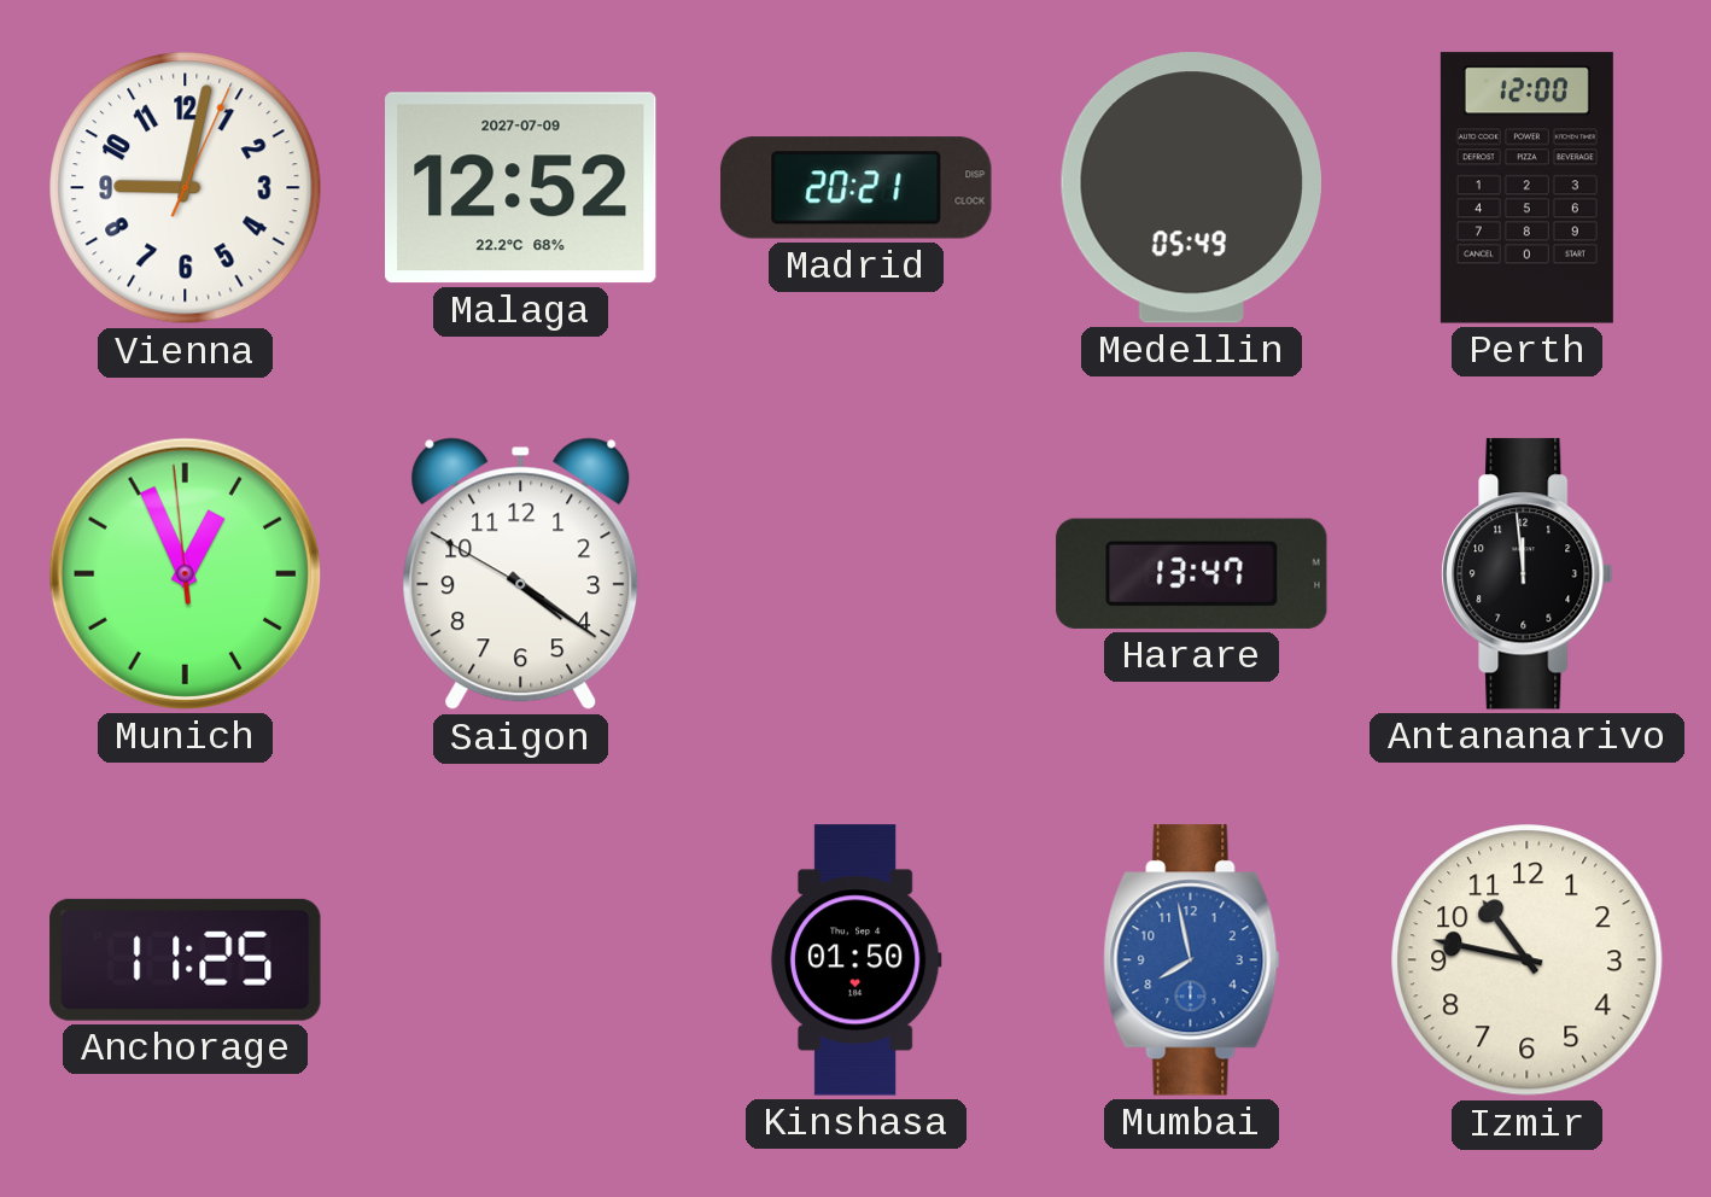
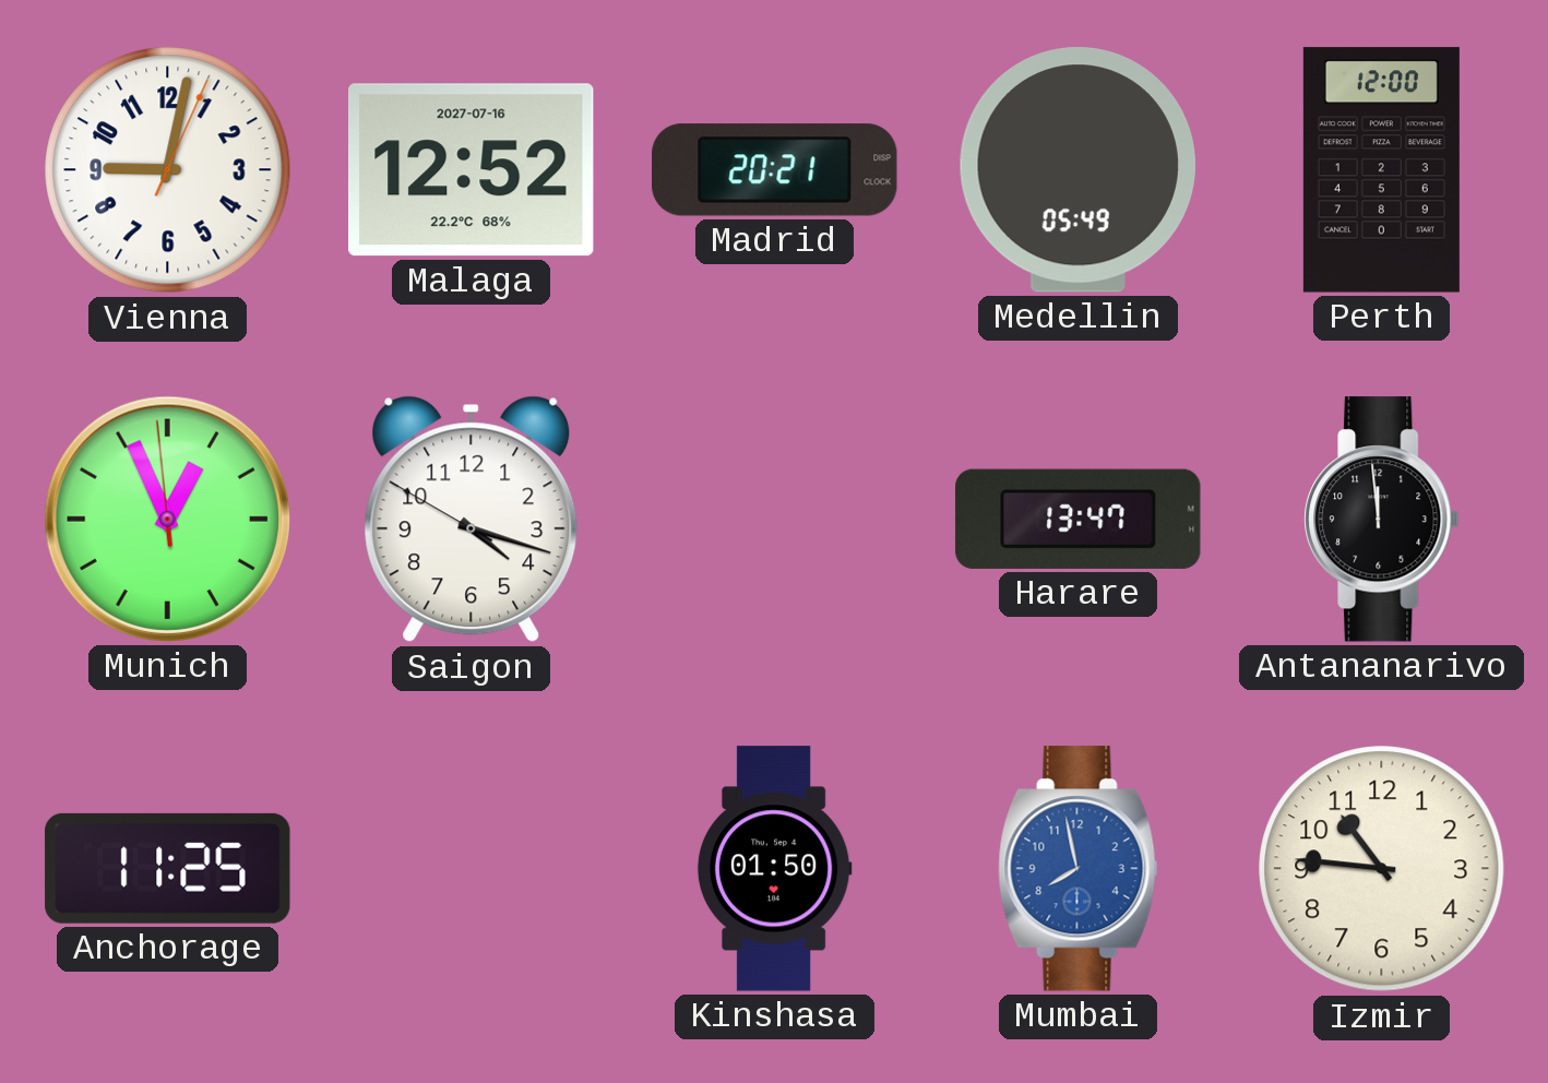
Malaga date: 2027-07-09 -> 2027-07-16
Saigon: 4:20 -> 4:17
Izmir: 10:47 -> 10:46
